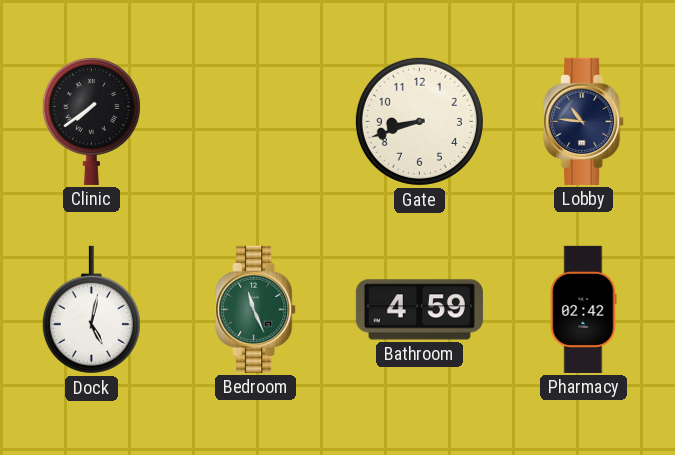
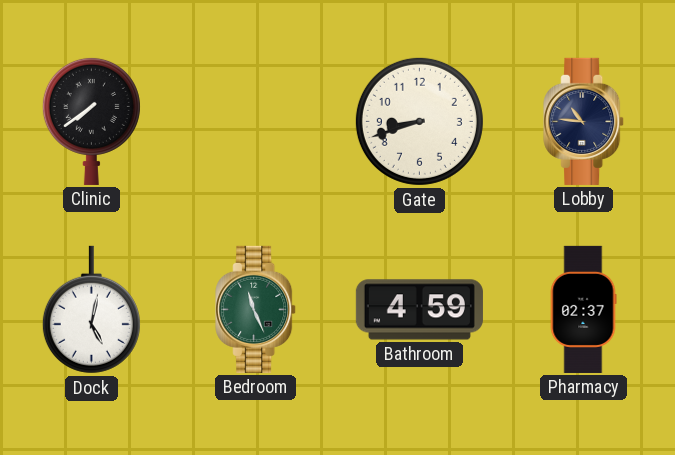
Pharmacy: 02:42 -> 02:37
